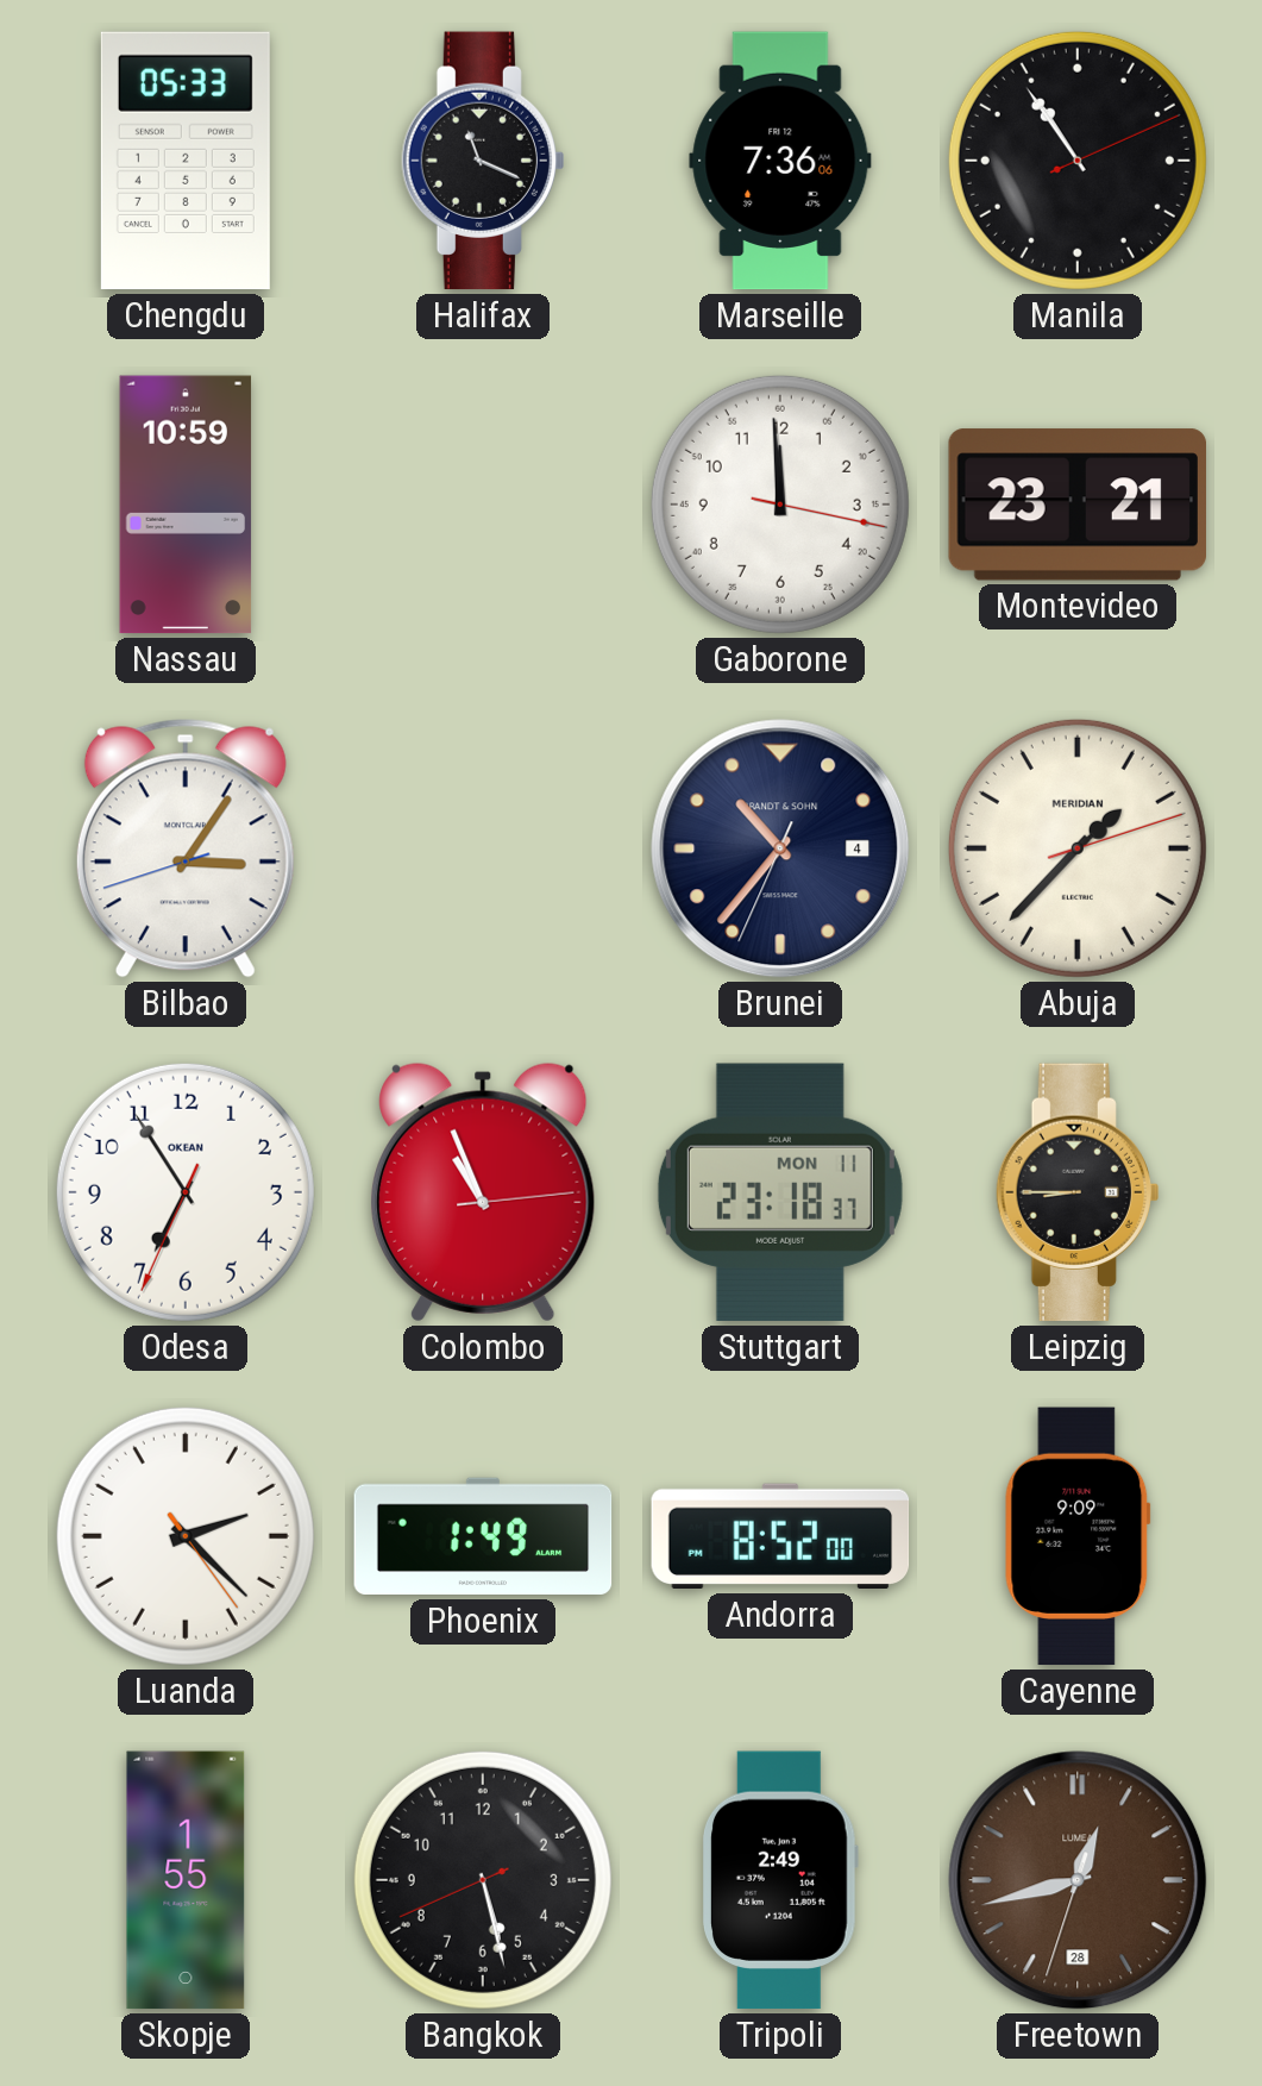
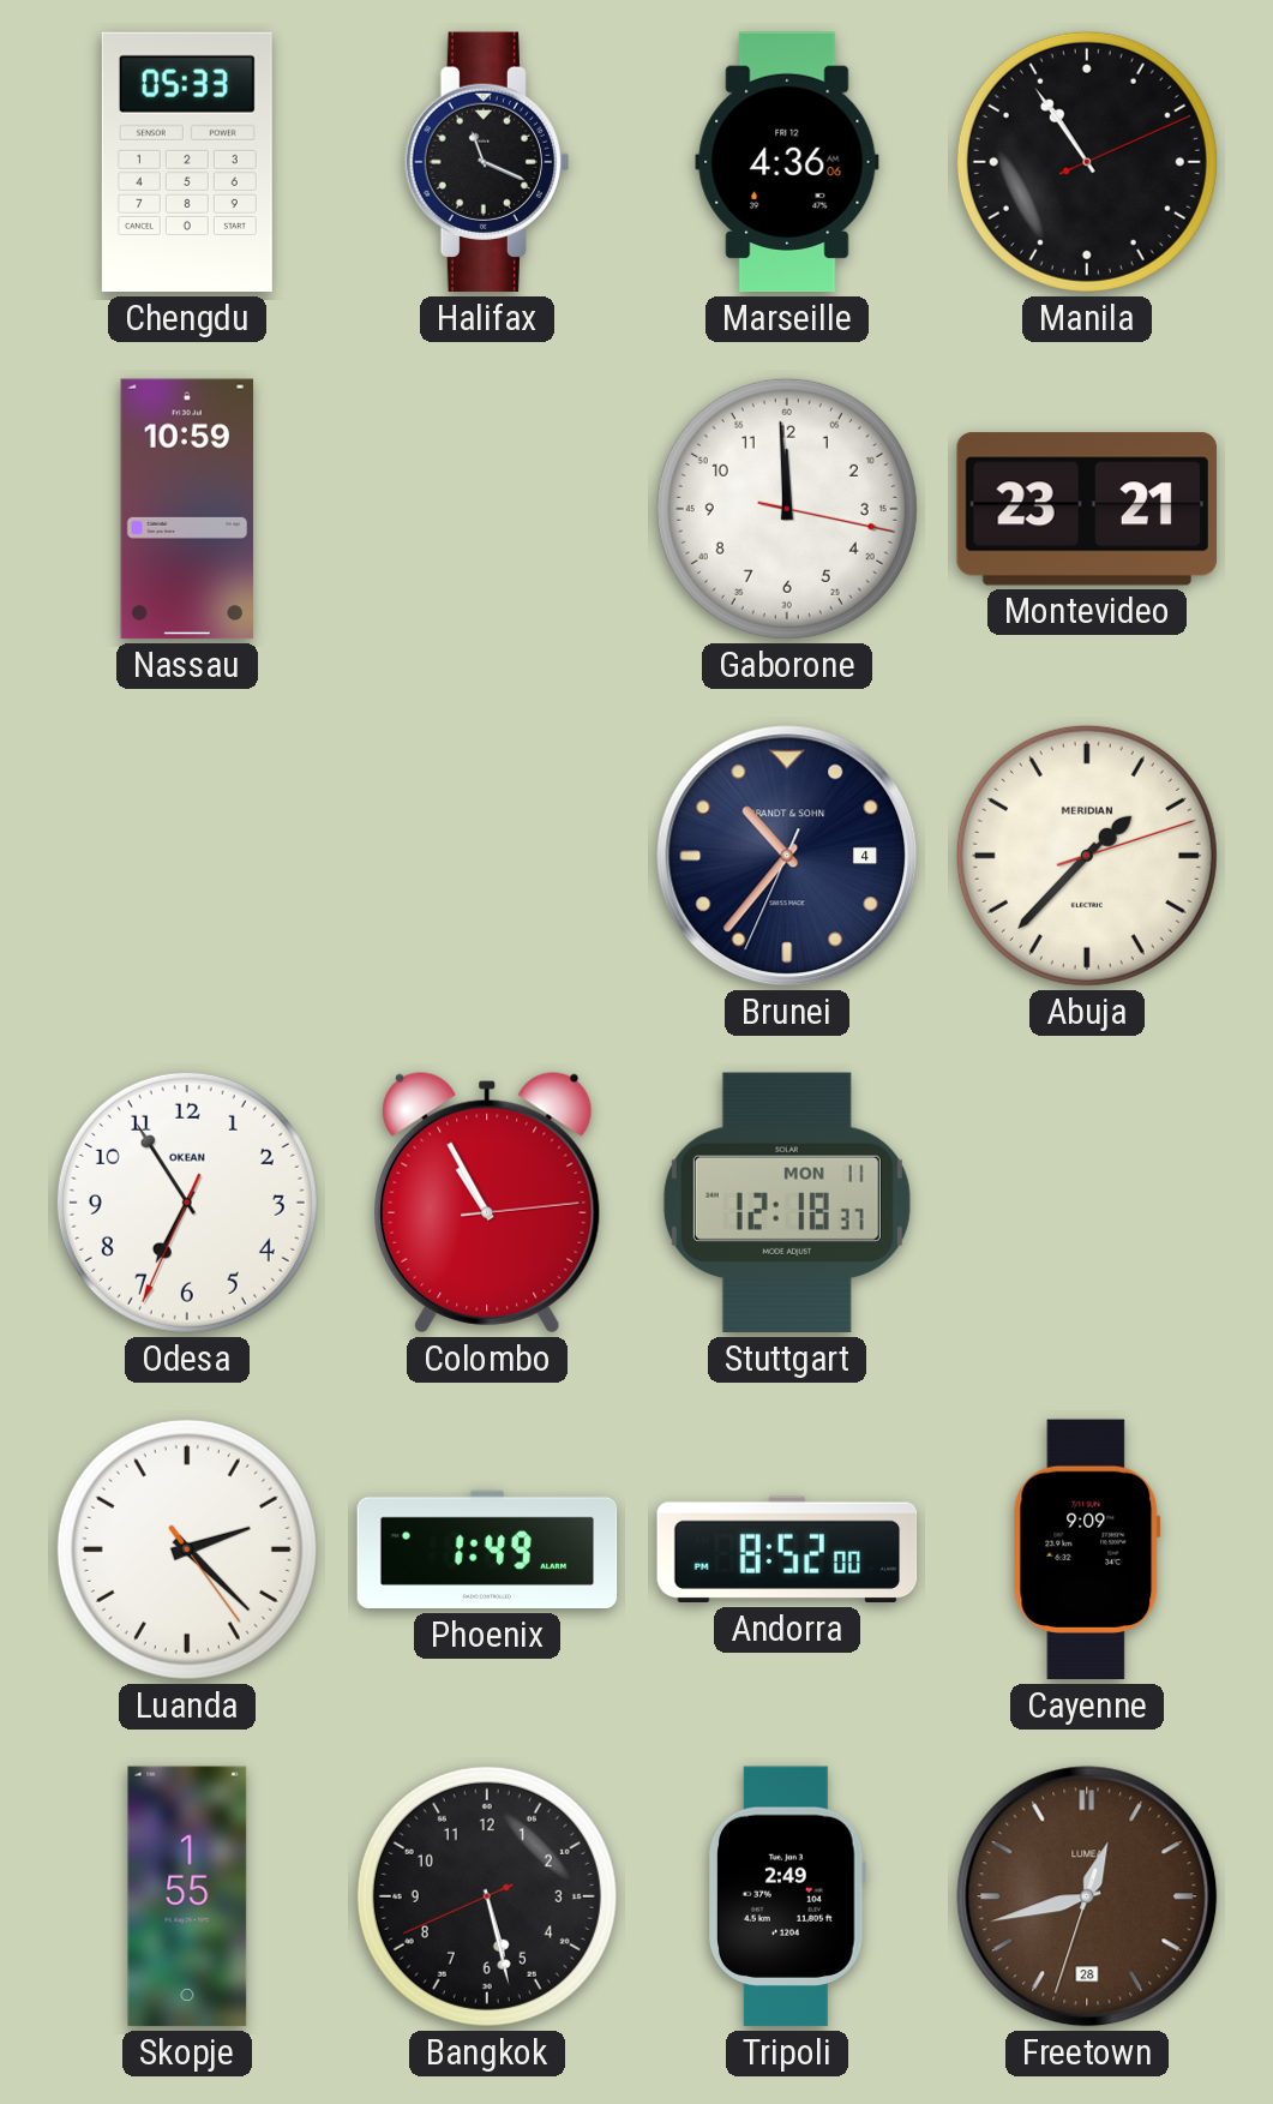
Marseille: 7:36 -> 4:36
Bilbao: 3:05 -> none
Colombo: 10:56 -> 10:55
Stuttgart: 23:18 -> 12:18
Leipzig: 8:45 -> none
